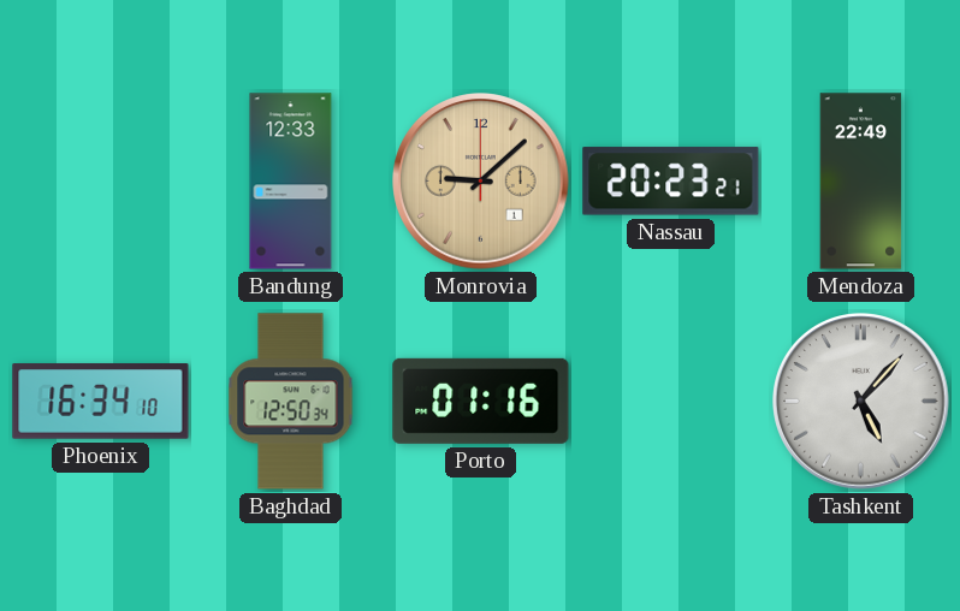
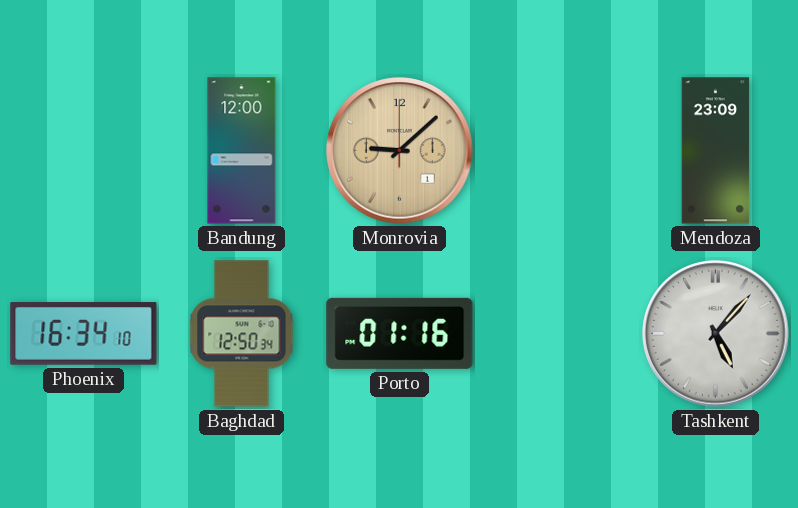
Bandung: 12:33 -> 12:00
Nassau: 20:23 -> none
Mendoza: 22:49 -> 23:09
